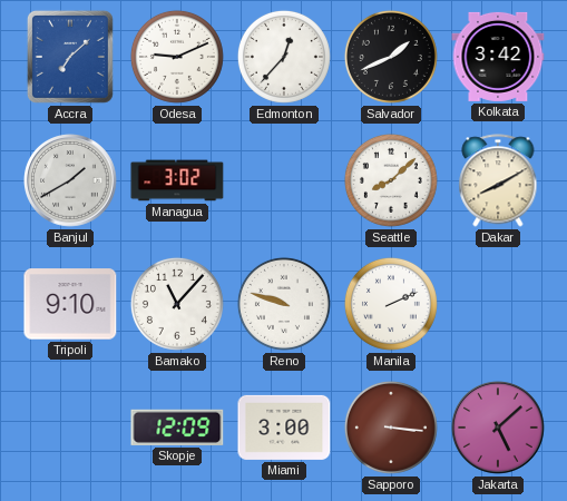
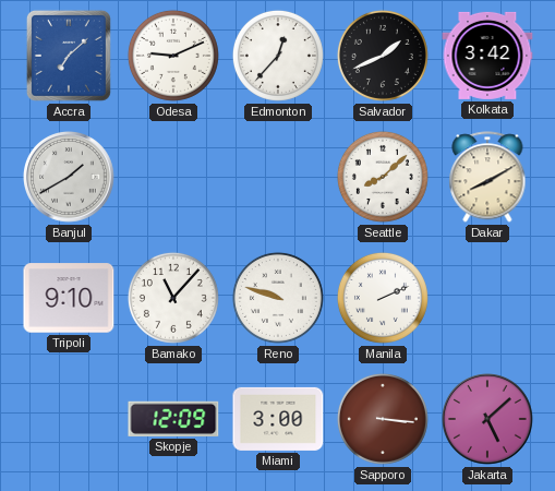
Managua: 3:02 -> none
